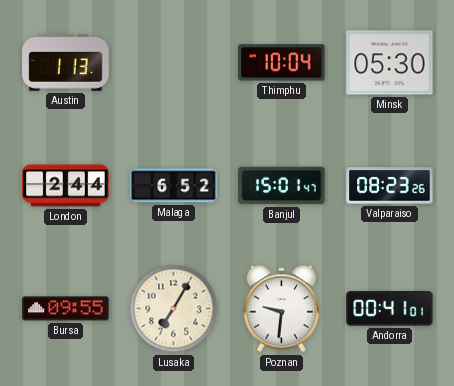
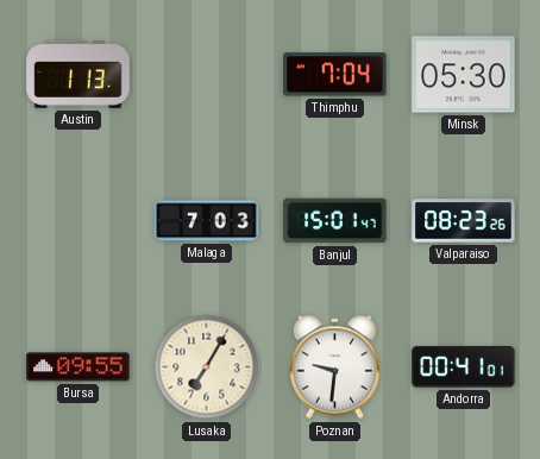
Thimphu: 10:04 -> 7:04
London: 2:44 -> none
Malaga: 6:52 -> 7:03
